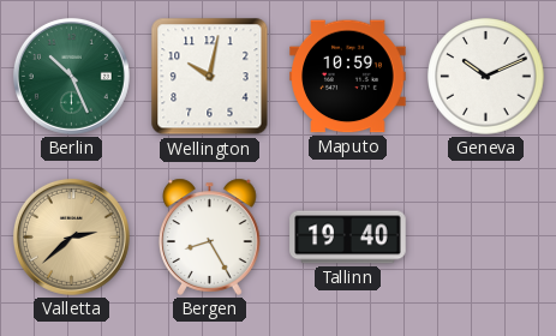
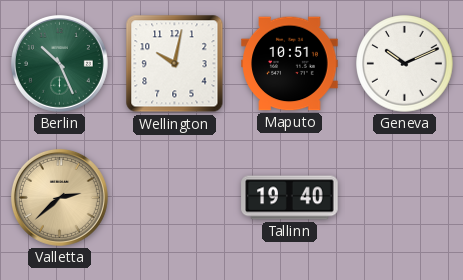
Maputo: 10:59 -> 10:51
Bergen: 8:25 -> none
